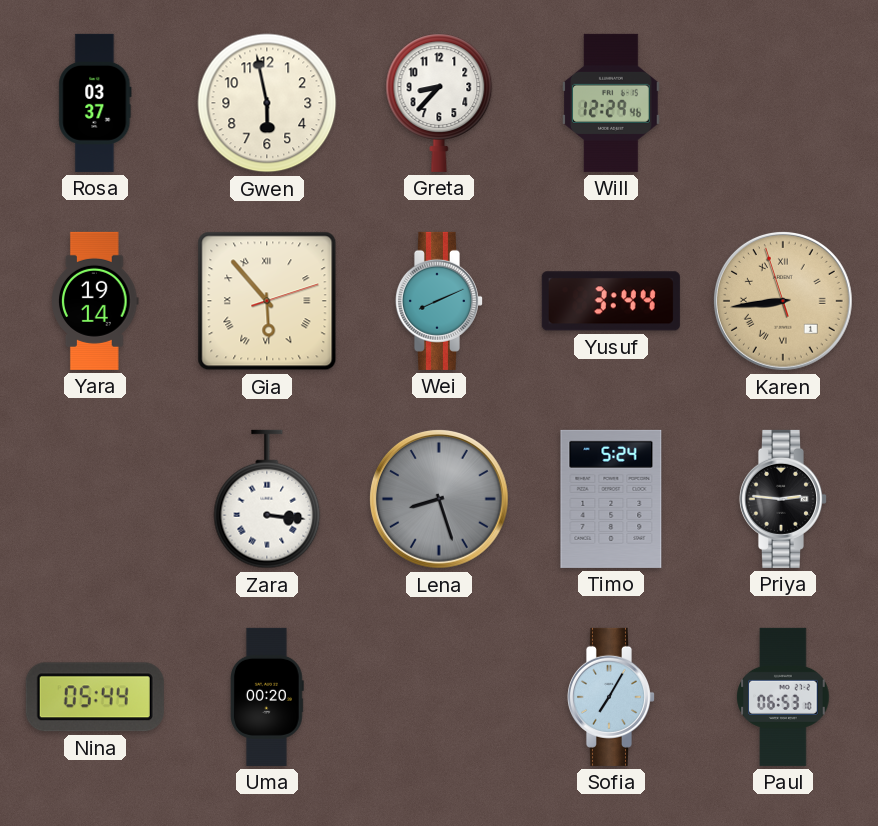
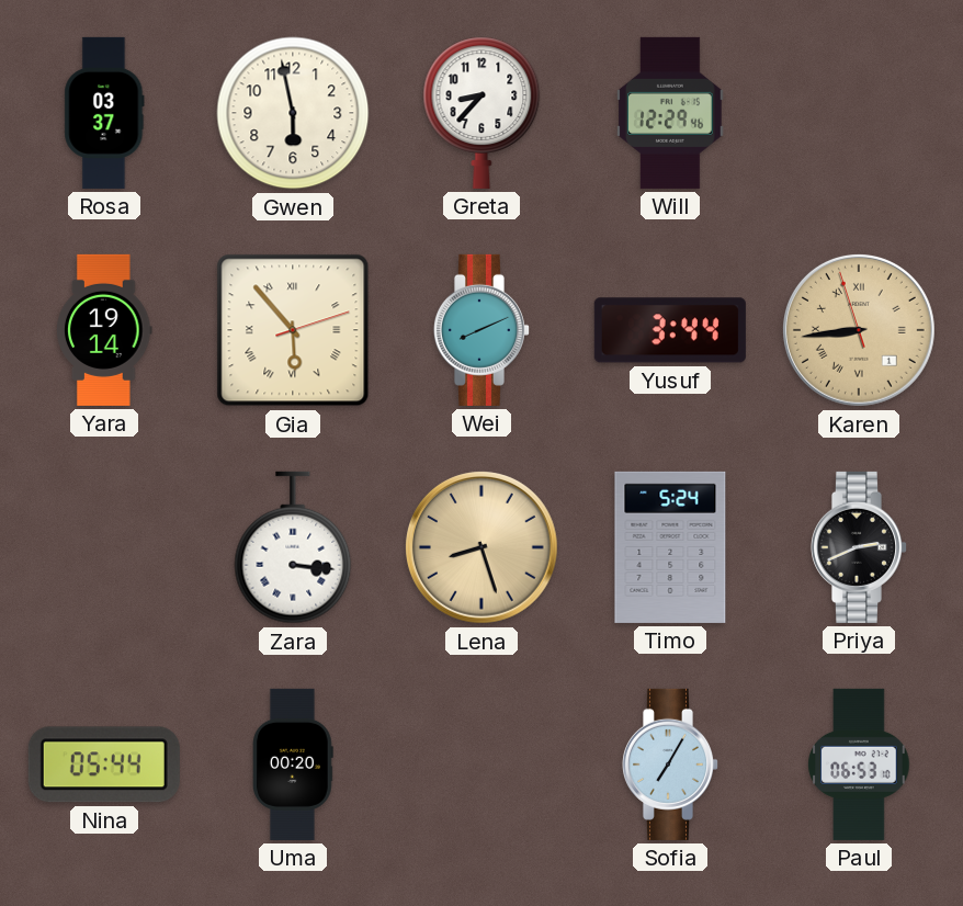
Lena dial: grey -> champagne
Priya: 2:46 -> 2:41
